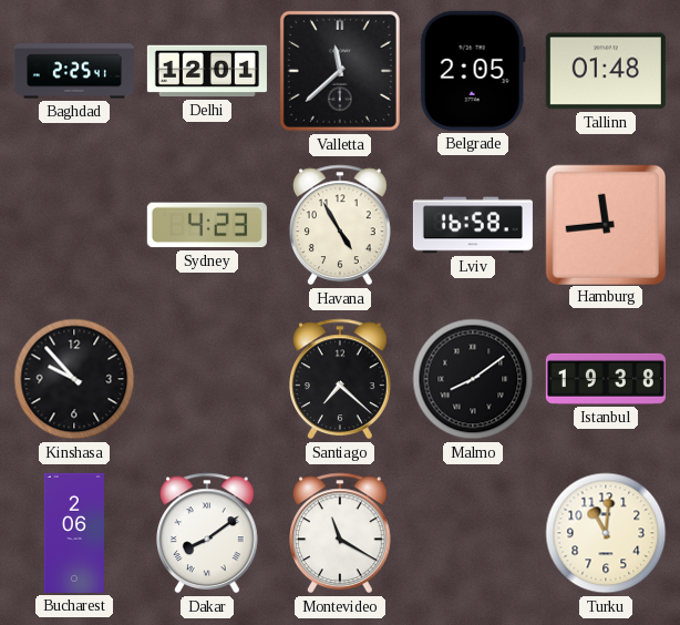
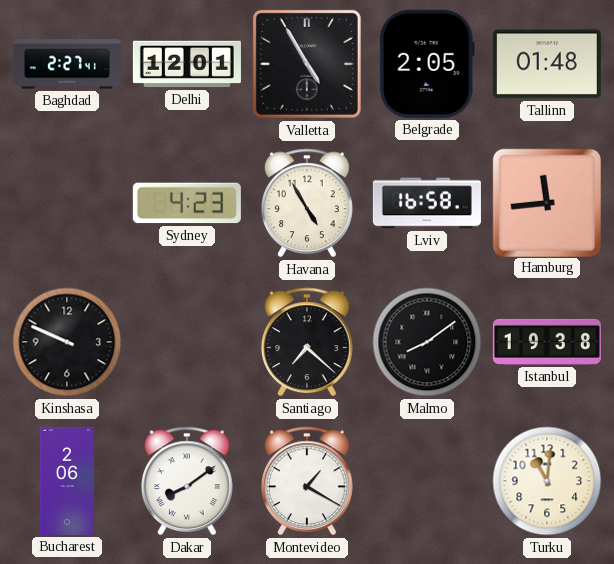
Baghdad: 2:25 -> 2:27
Valletta: 11:38 -> 4:55
Kinshasa: 9:53 -> 9:49
Montevideo: 11:20 -> 1:20
